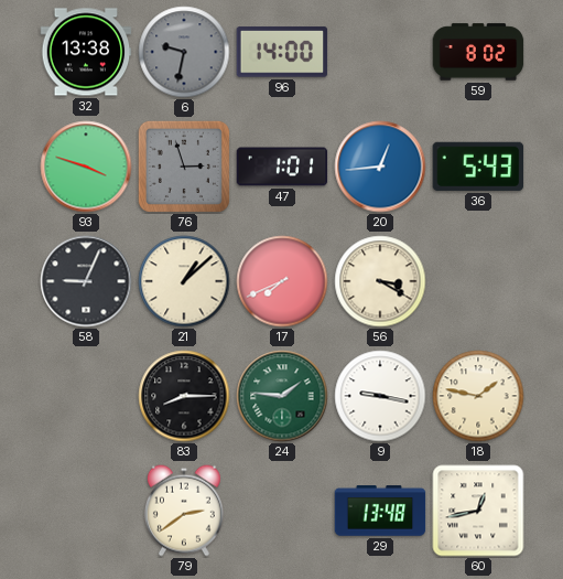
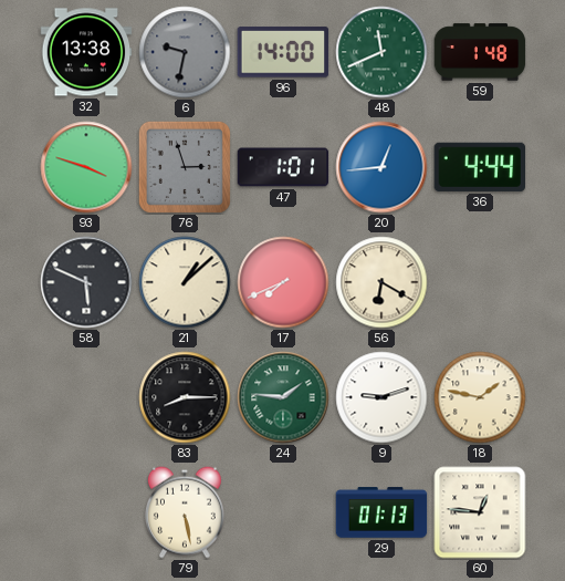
48: none -> 11:41
59: 8:02 -> 1:48
36: 5:43 -> 4:44
58: 9:04 -> 5:49
56: 3:20 -> 6:20
9: 9:17 -> 9:12
79: 2:39 -> 5:28
29: 13:48 -> 01:13
60: 12:43 -> 12:46
